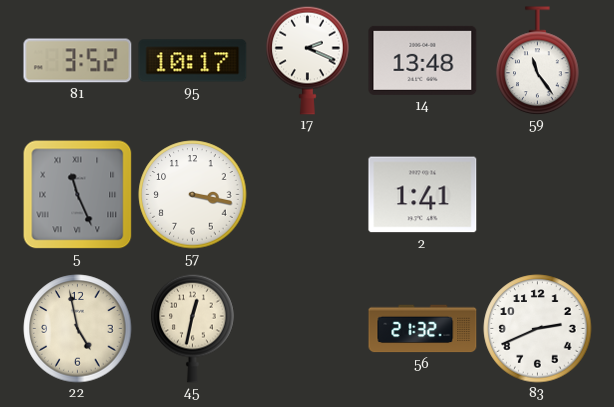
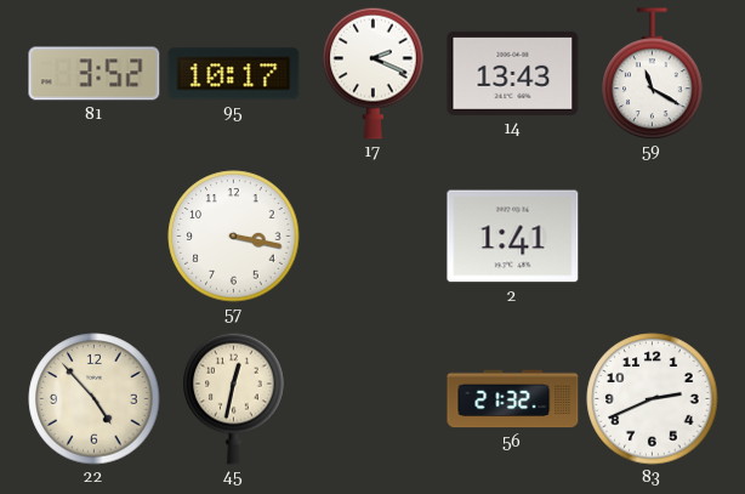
14: 13:48 -> 13:43
59: 11:24 -> 11:20
5: 11:26 -> none
22: 4:58 -> 4:53
